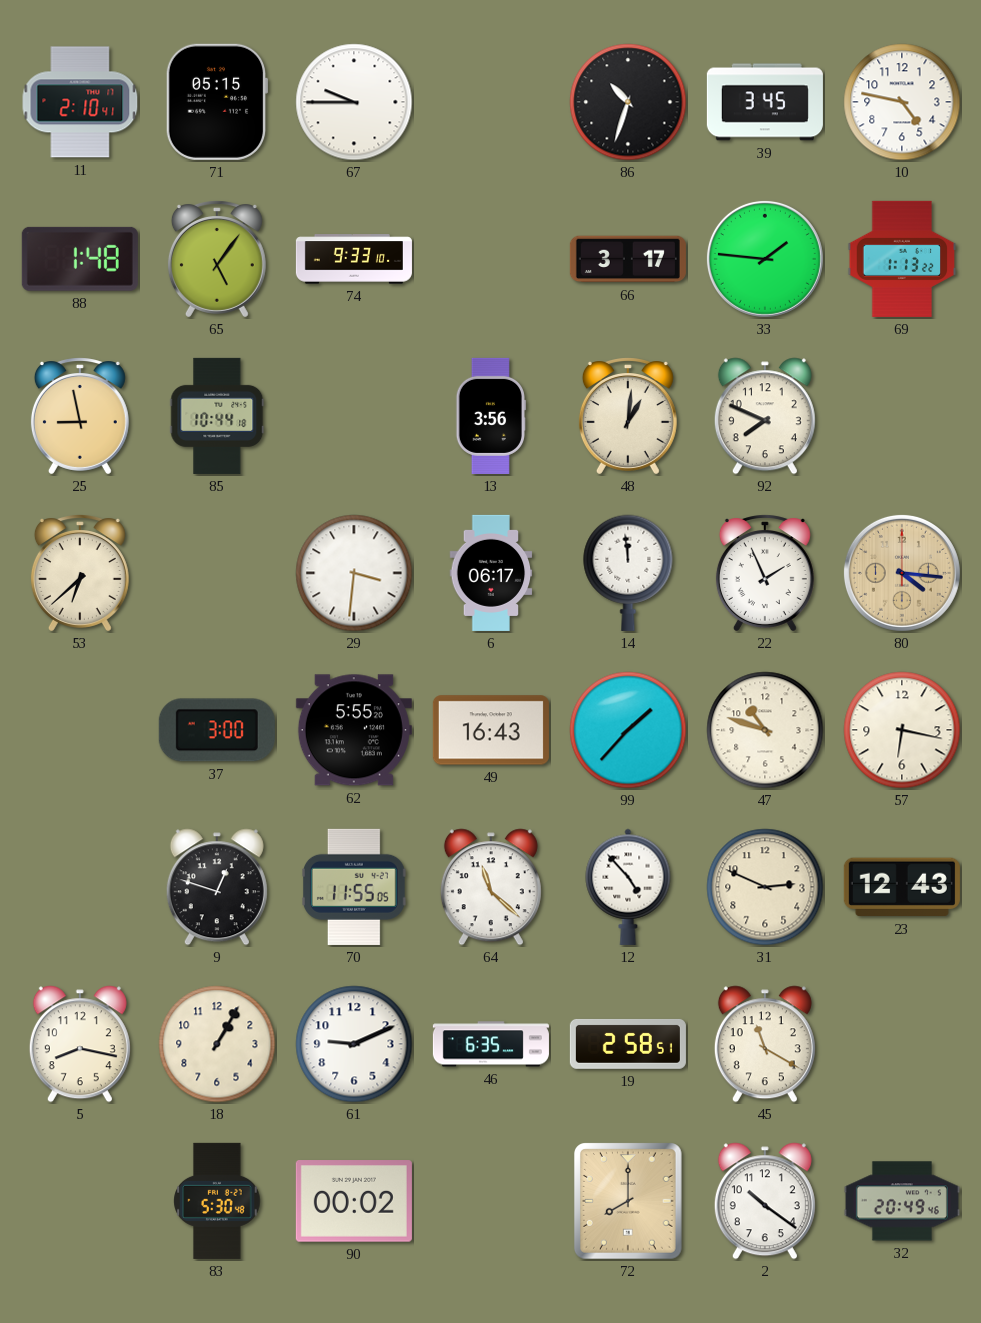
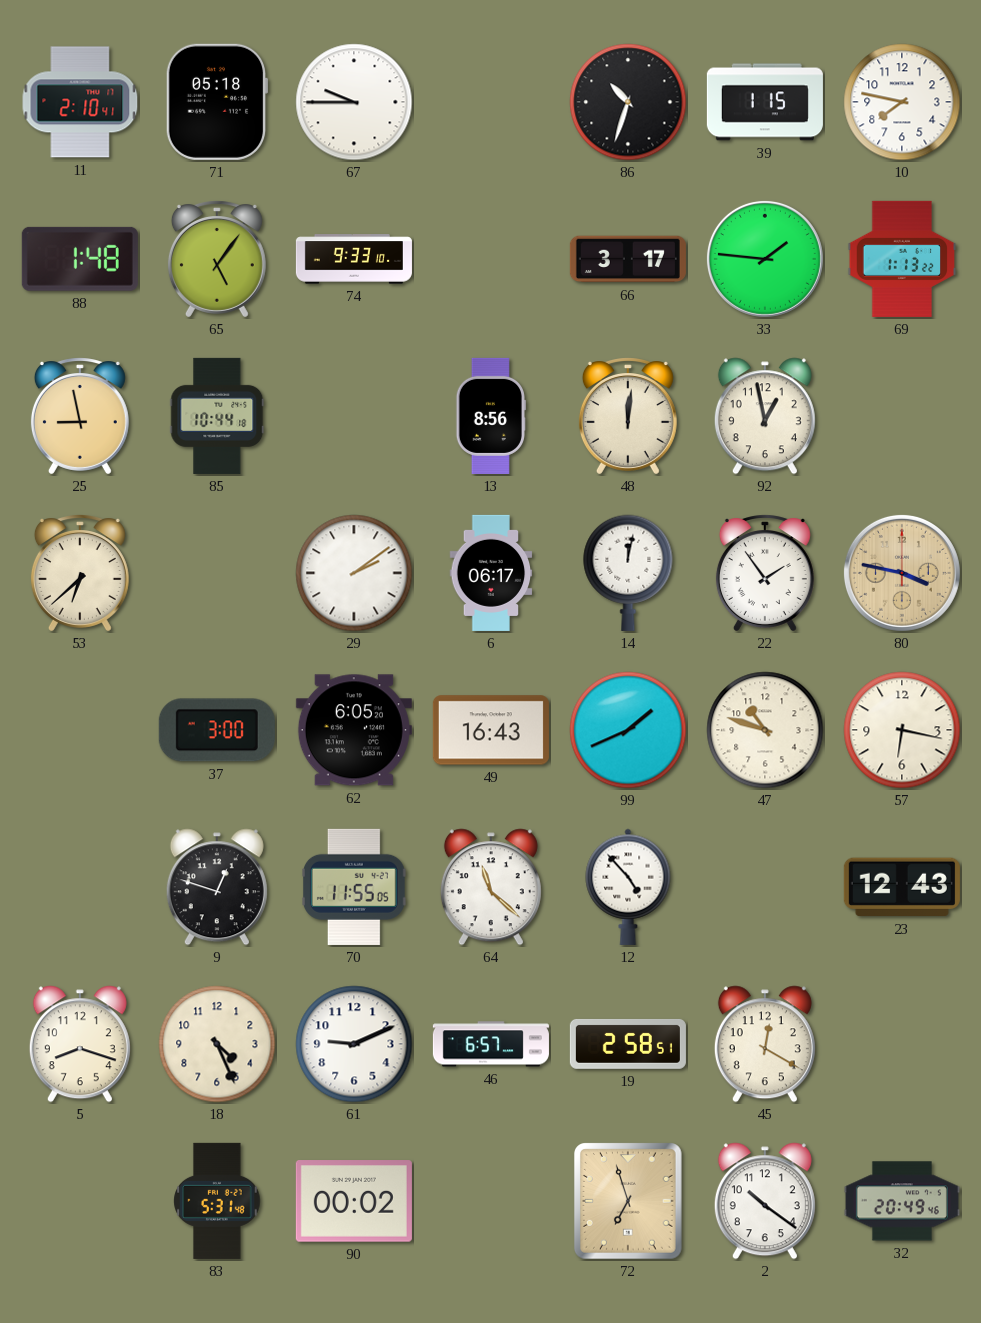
71: 05:15 -> 05:18
39: 3:45 -> 1:15
10: 4:47 -> 7:47
13: 3:56 -> 8:56
48: 1:01 -> 12:01
92: 7:49 -> 12:58
29: 3:31 -> 2:09
14: 11:59 -> 12:02
22: 1:56 -> 1:54
80: 4:16 -> 3:47
62: 5:55 -> 6:05
99: 1:37 -> 1:41
31: 2:49 -> none
5: 8:17 -> 8:18
18: 1:05 -> 4:26
46: 6:35 -> 6:57
45: 11:20 -> 12:20
83: 5:30 -> 5:31
72: 8:00 -> 6:57
